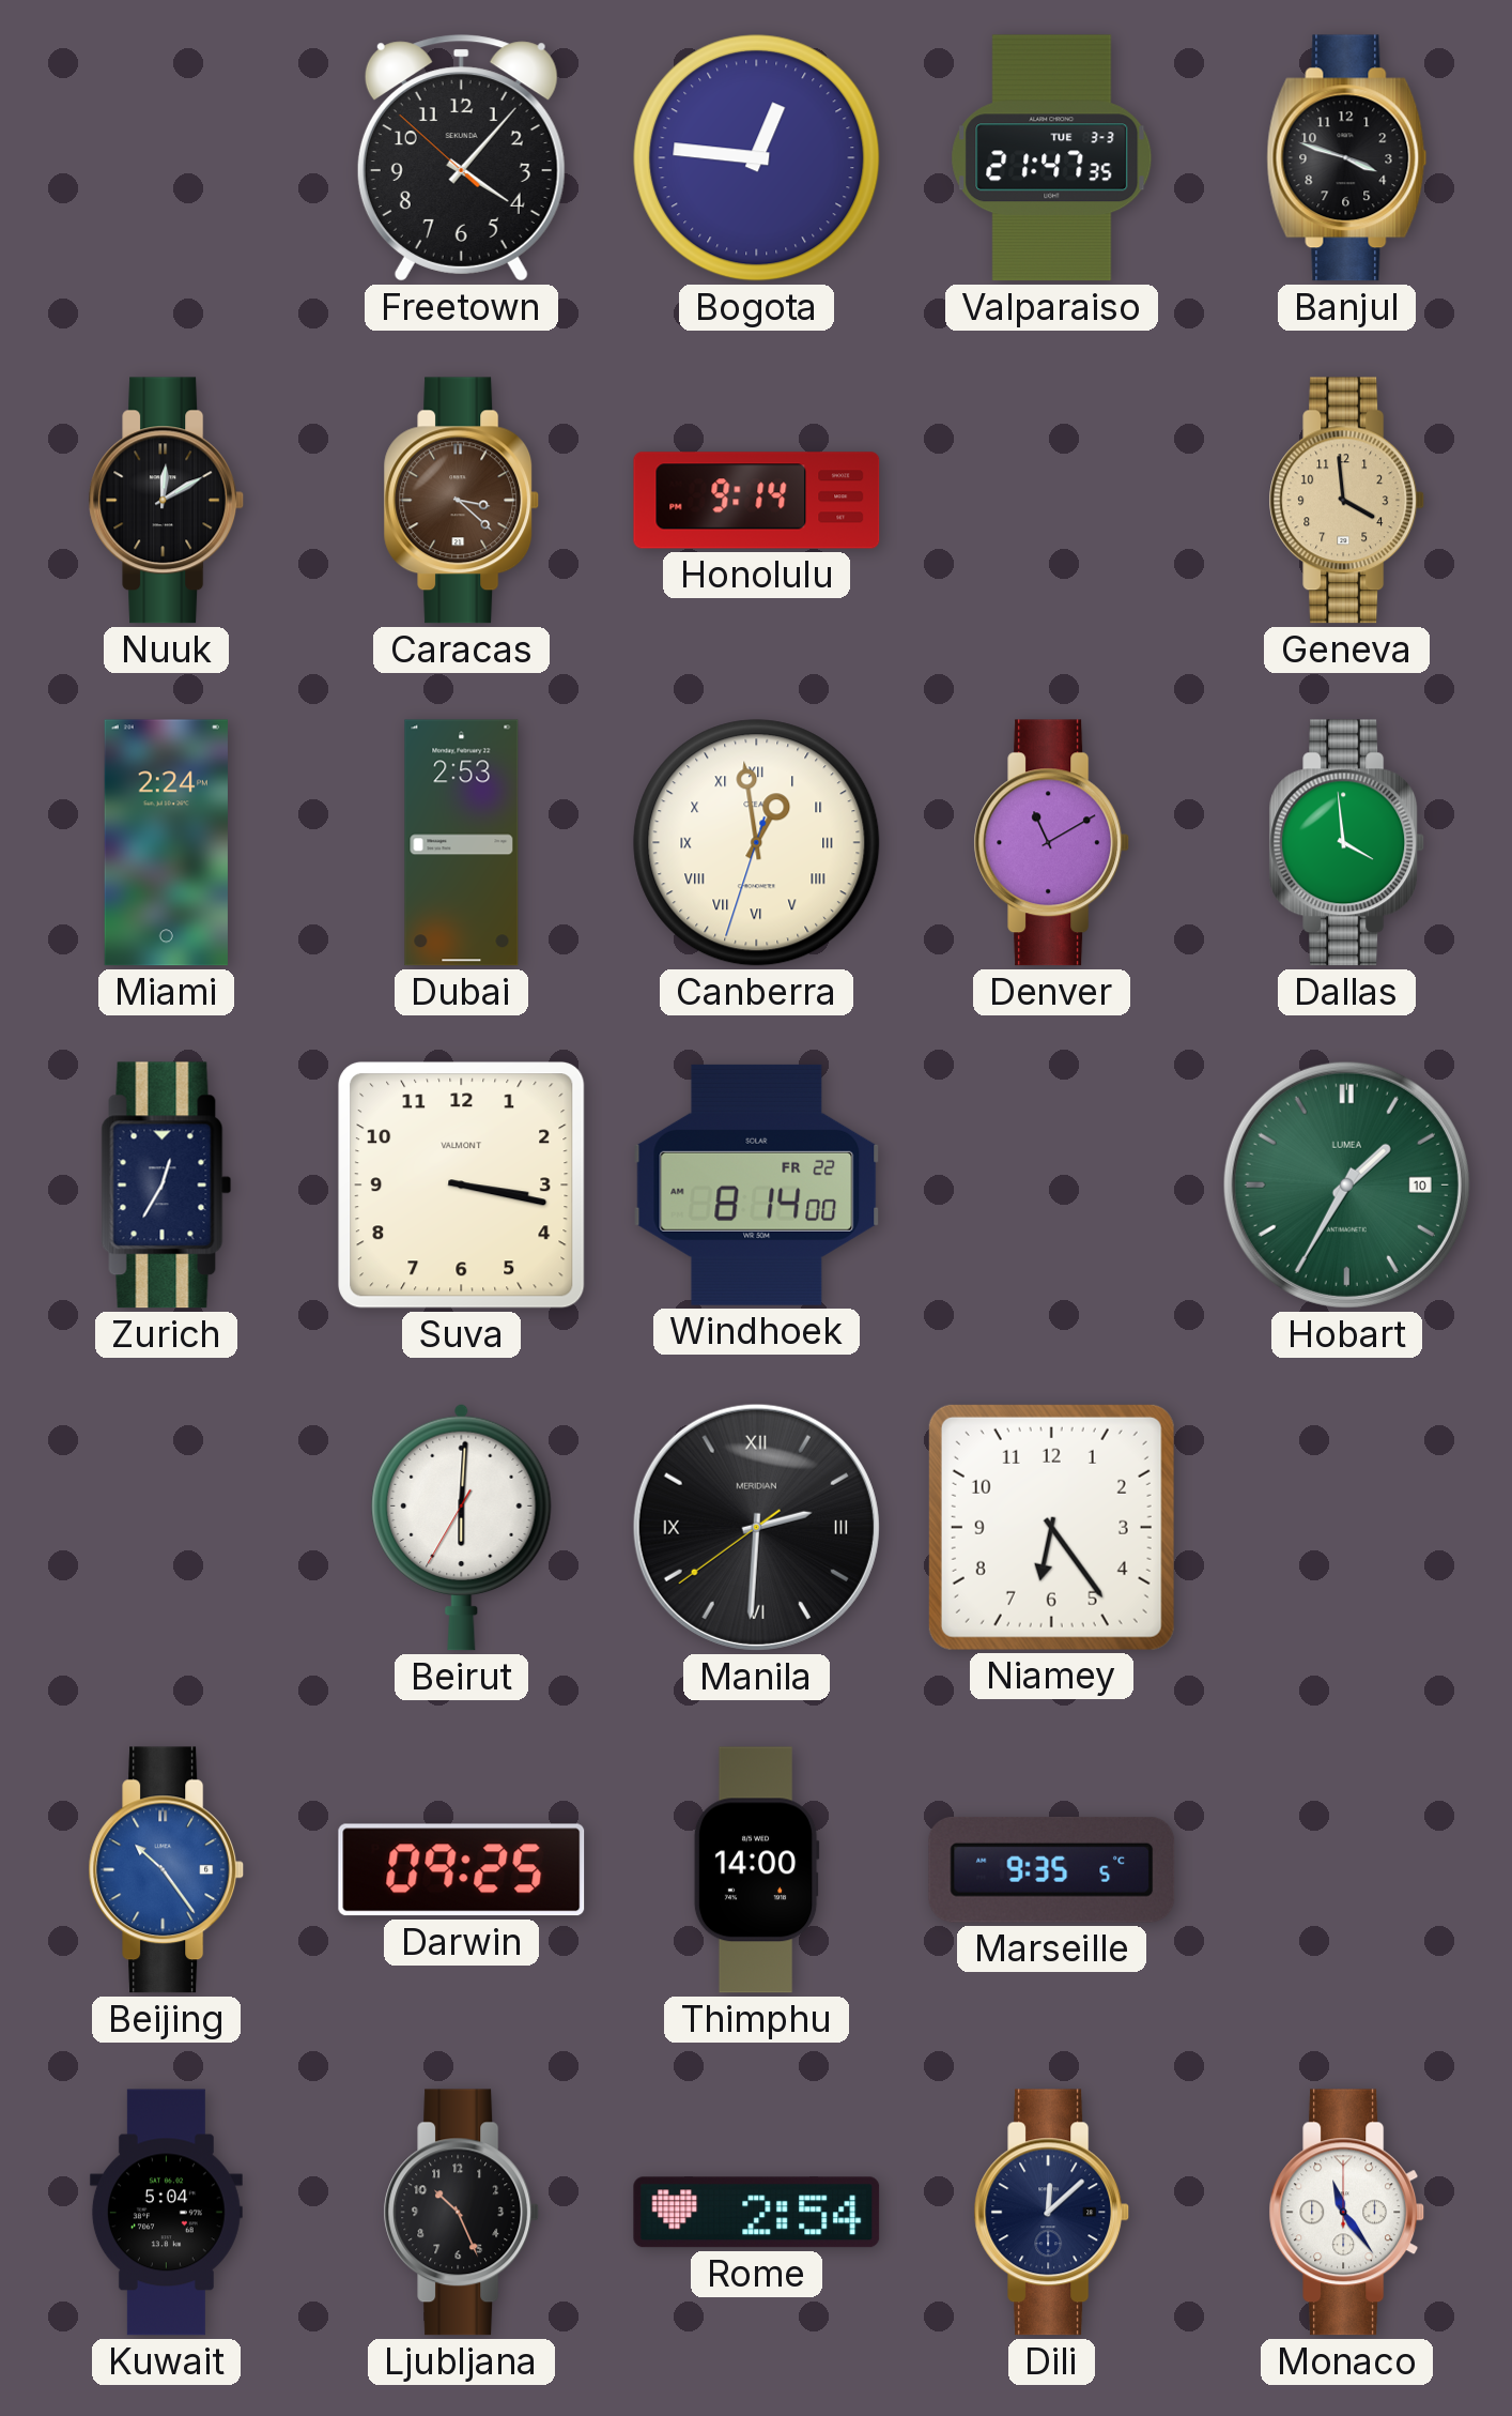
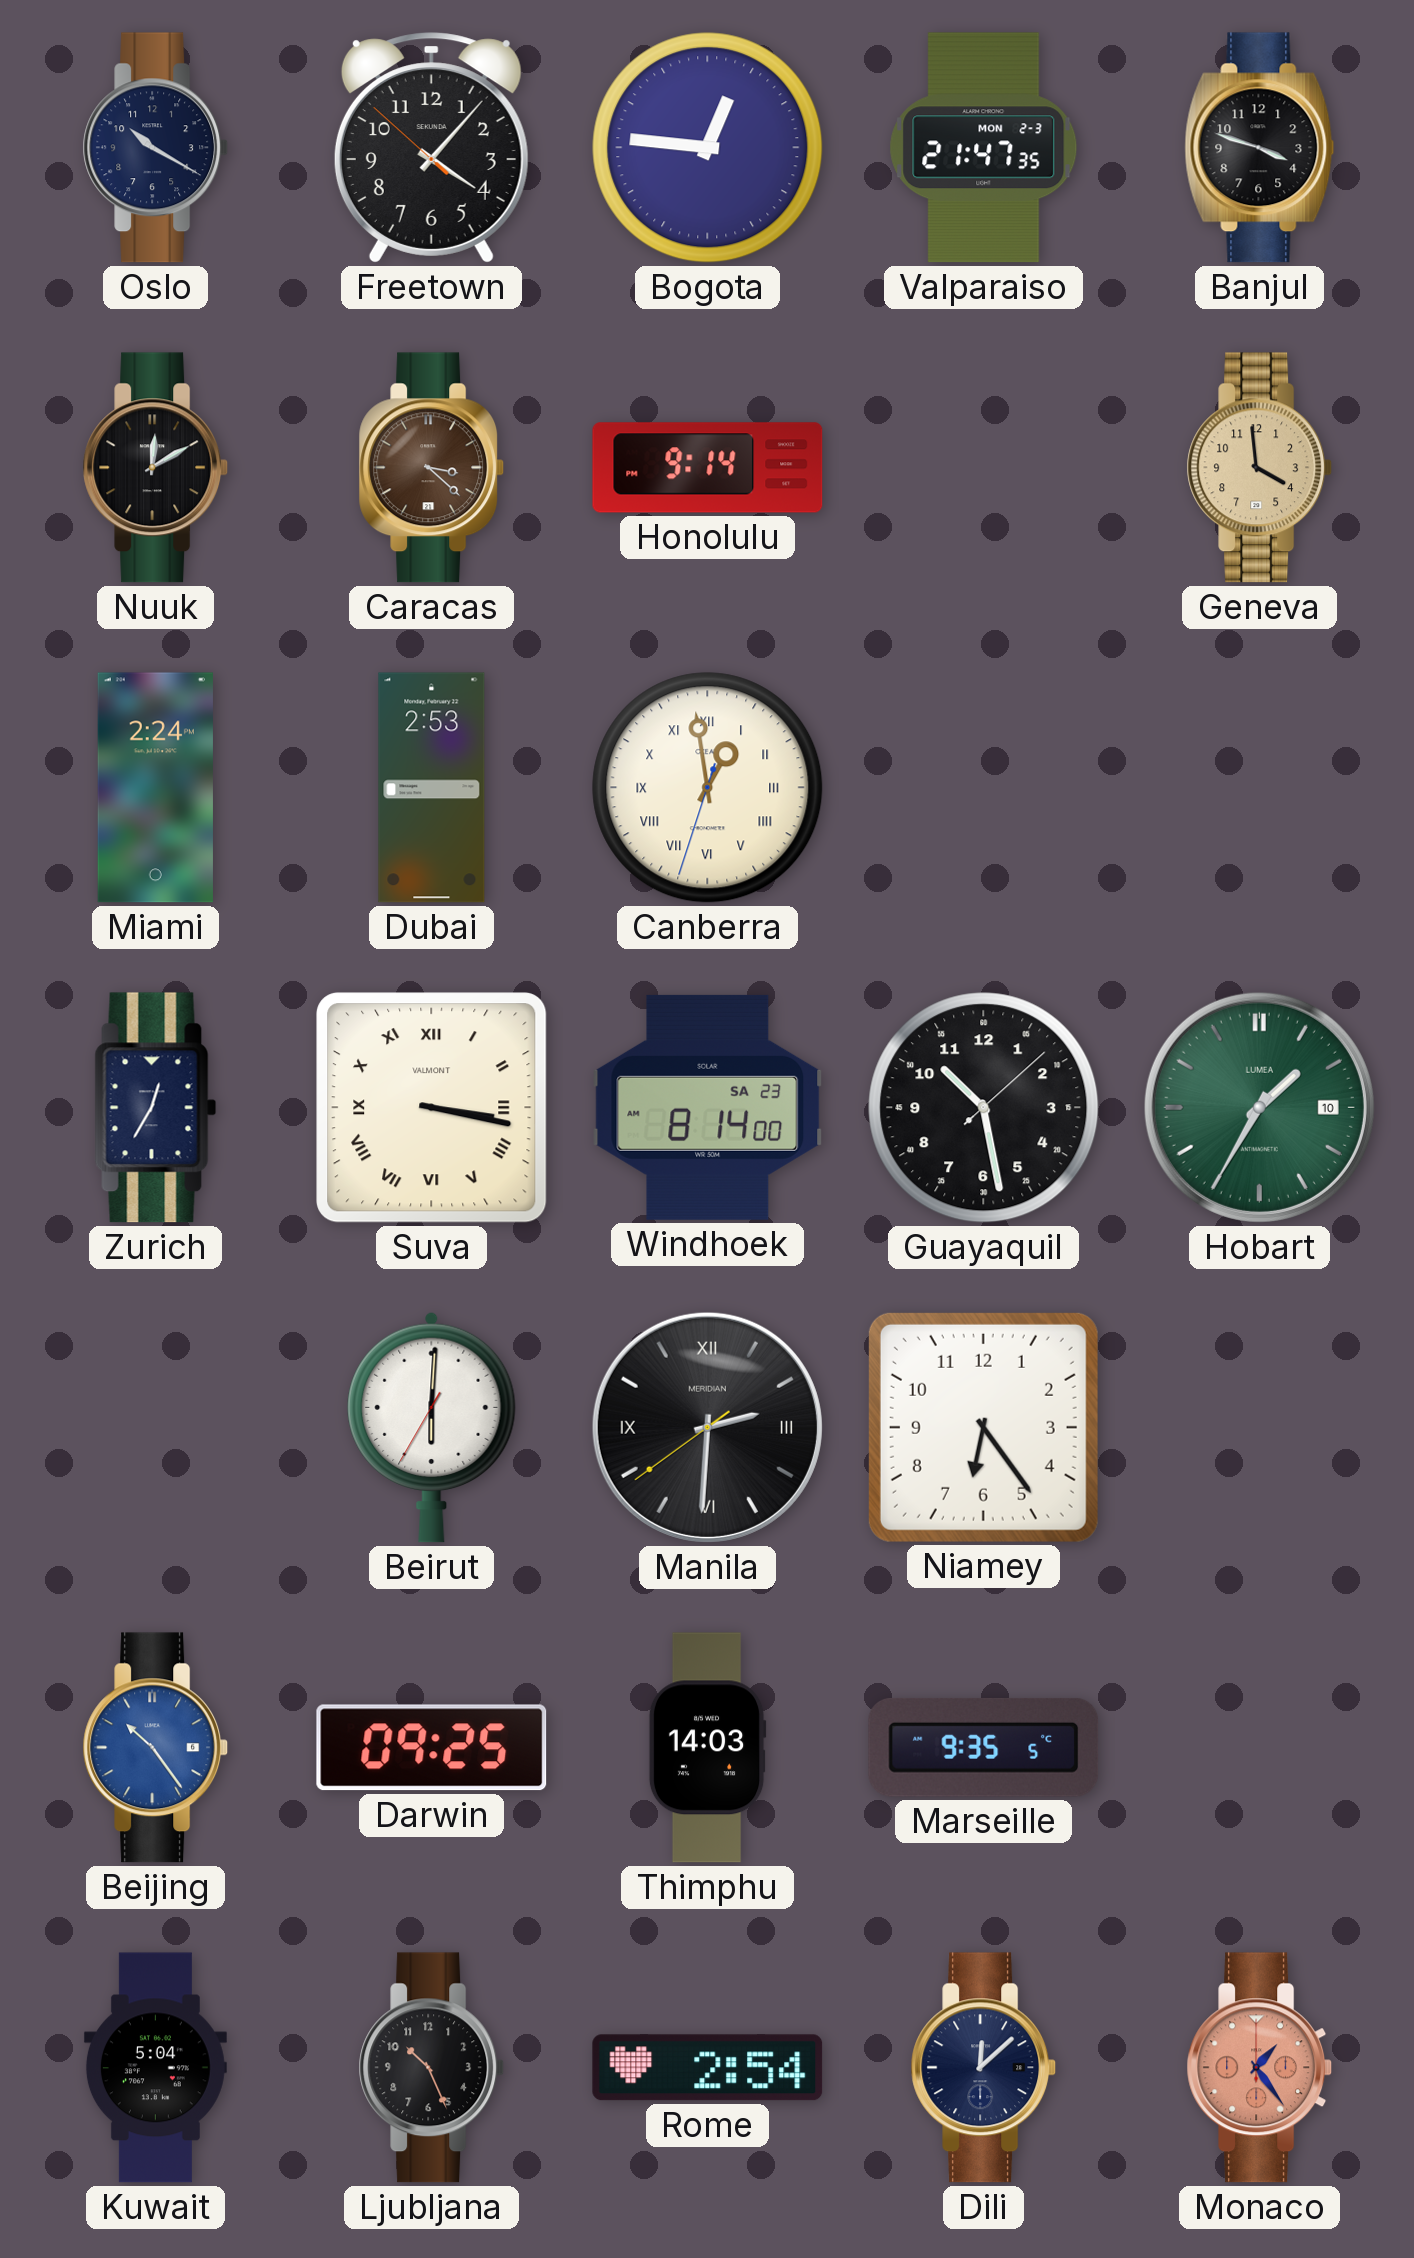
Oslo: none -> 10:20
Valparaiso date: TUE 3-3 -> MON 2-3
Denver: 11:10 -> none
Dallas: 3:59 -> none
Suva numerals: Arabic -> Roman
Windhoek date: FR 22 -> SA 23
Guayaquil: none -> 10:28
Thimphu: 14:00 -> 14:03
Monaco: 11:24 -> 1:24
Monaco dial: white -> salmon
